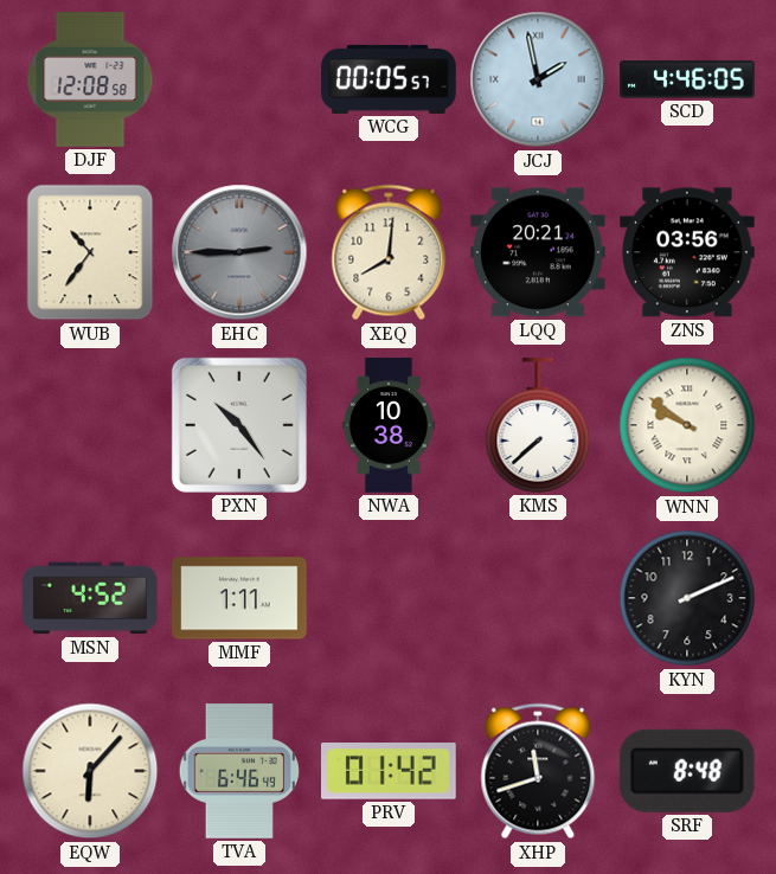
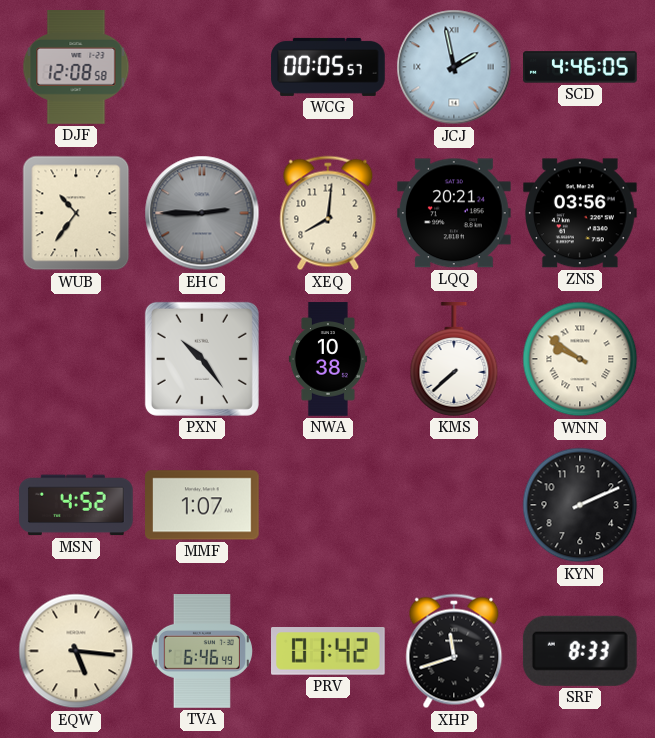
MMF: 1:11 -> 1:07
EQW: 6:07 -> 5:16
SRF: 8:48 -> 8:33
